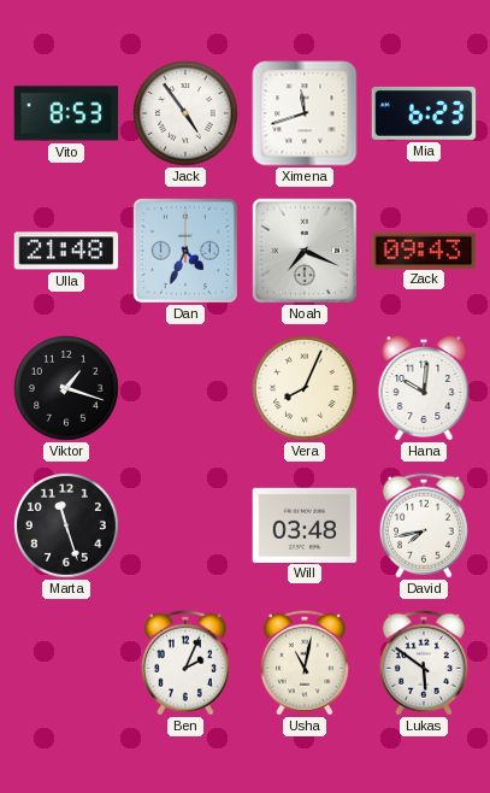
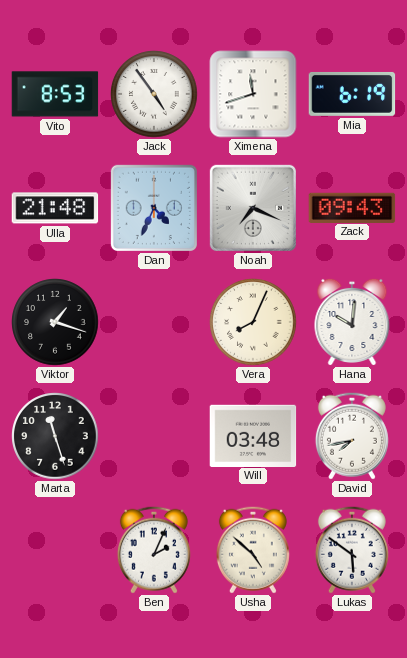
Mia: 6:23 -> 6:19
Usha: 11:02 -> 4:52
